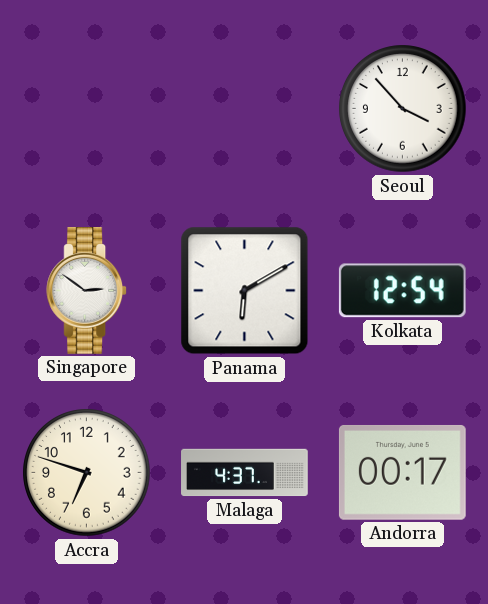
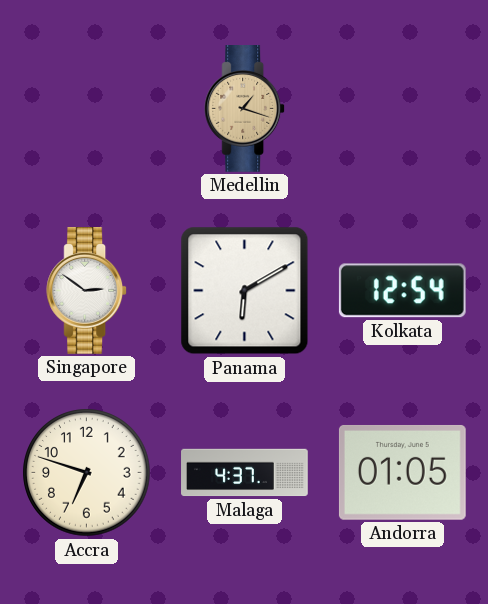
Medellin: none -> 1:18
Seoul: 3:53 -> none
Andorra: 00:17 -> 01:05
